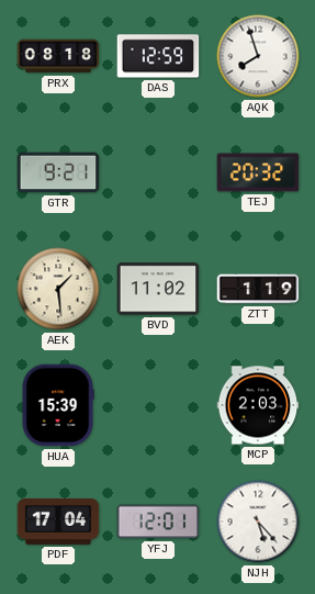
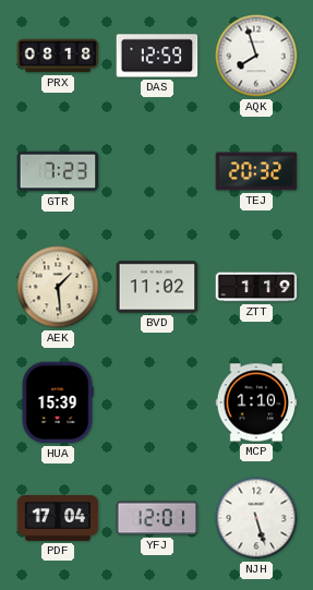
GTR: 9:21 -> 7:23
MCP: 2:03 -> 1:10
NJH: 5:23 -> 5:27
